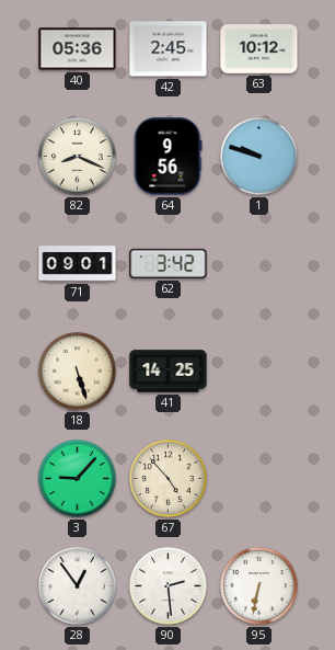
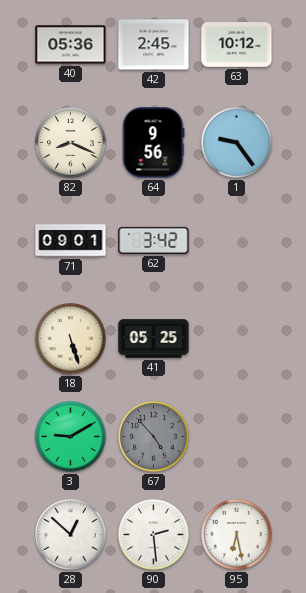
1: 9:48 -> 9:24
41: 14:25 -> 05:25
3: 9:07 -> 9:10
67 dial: cream -> grey
28: 12:54 -> 12:52
95: 6:32 -> 6:28
